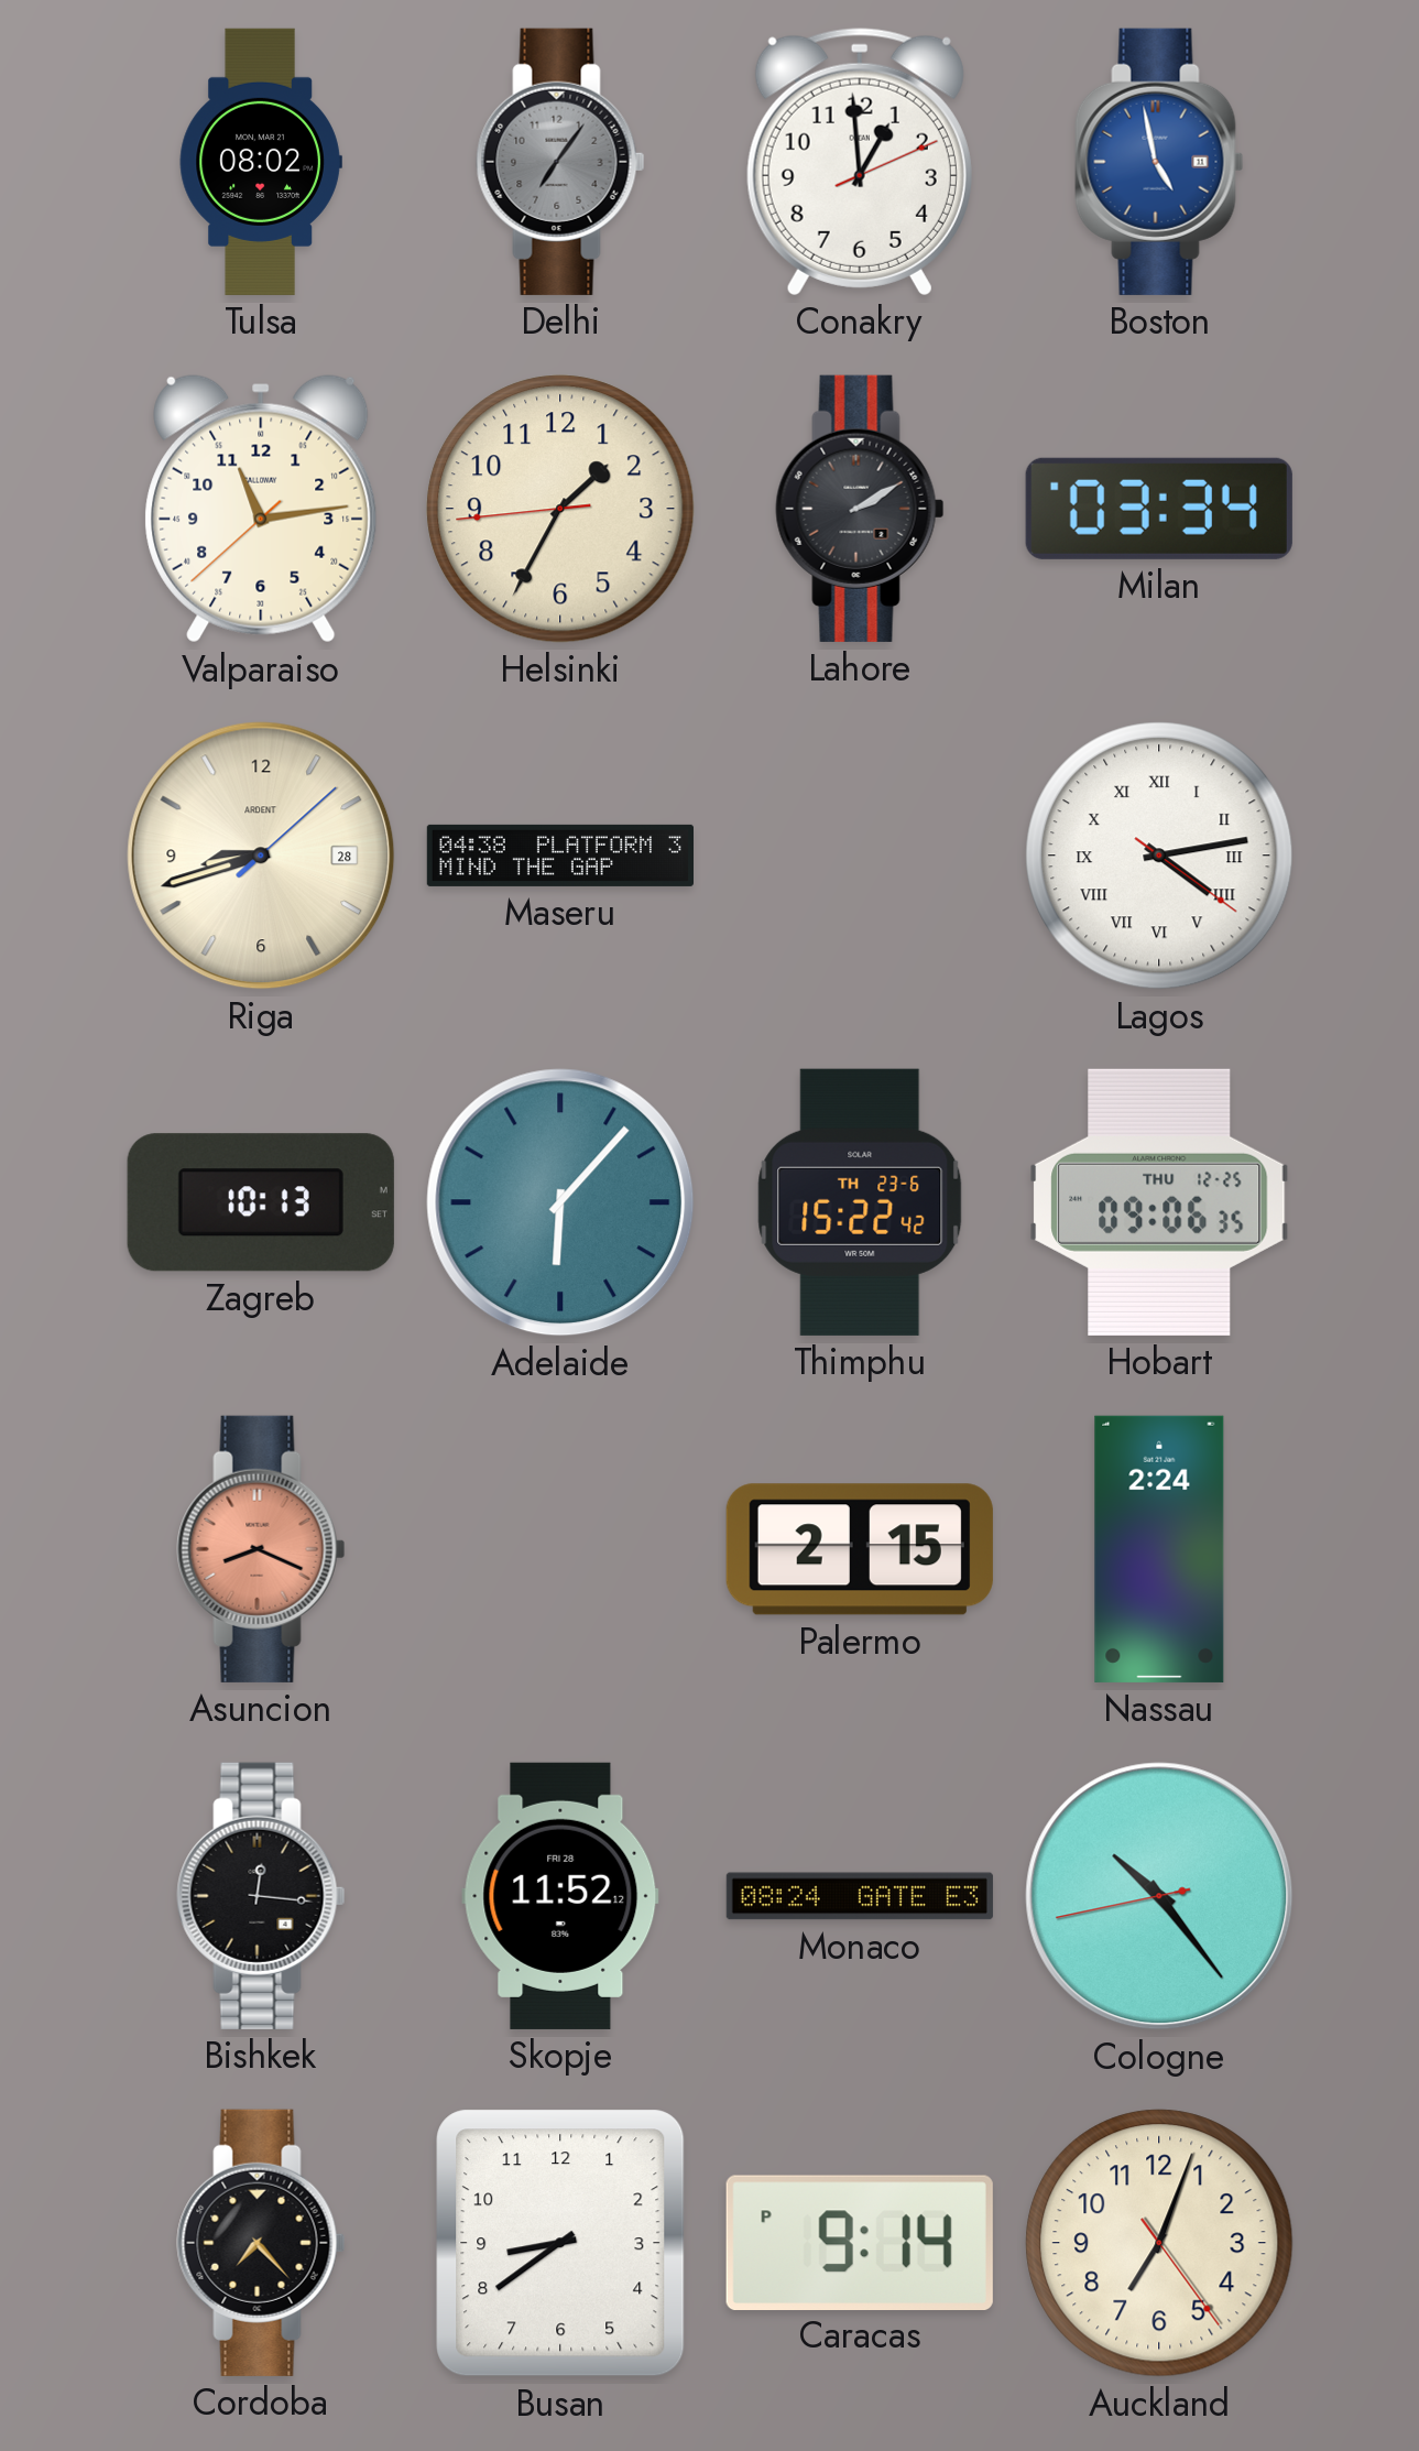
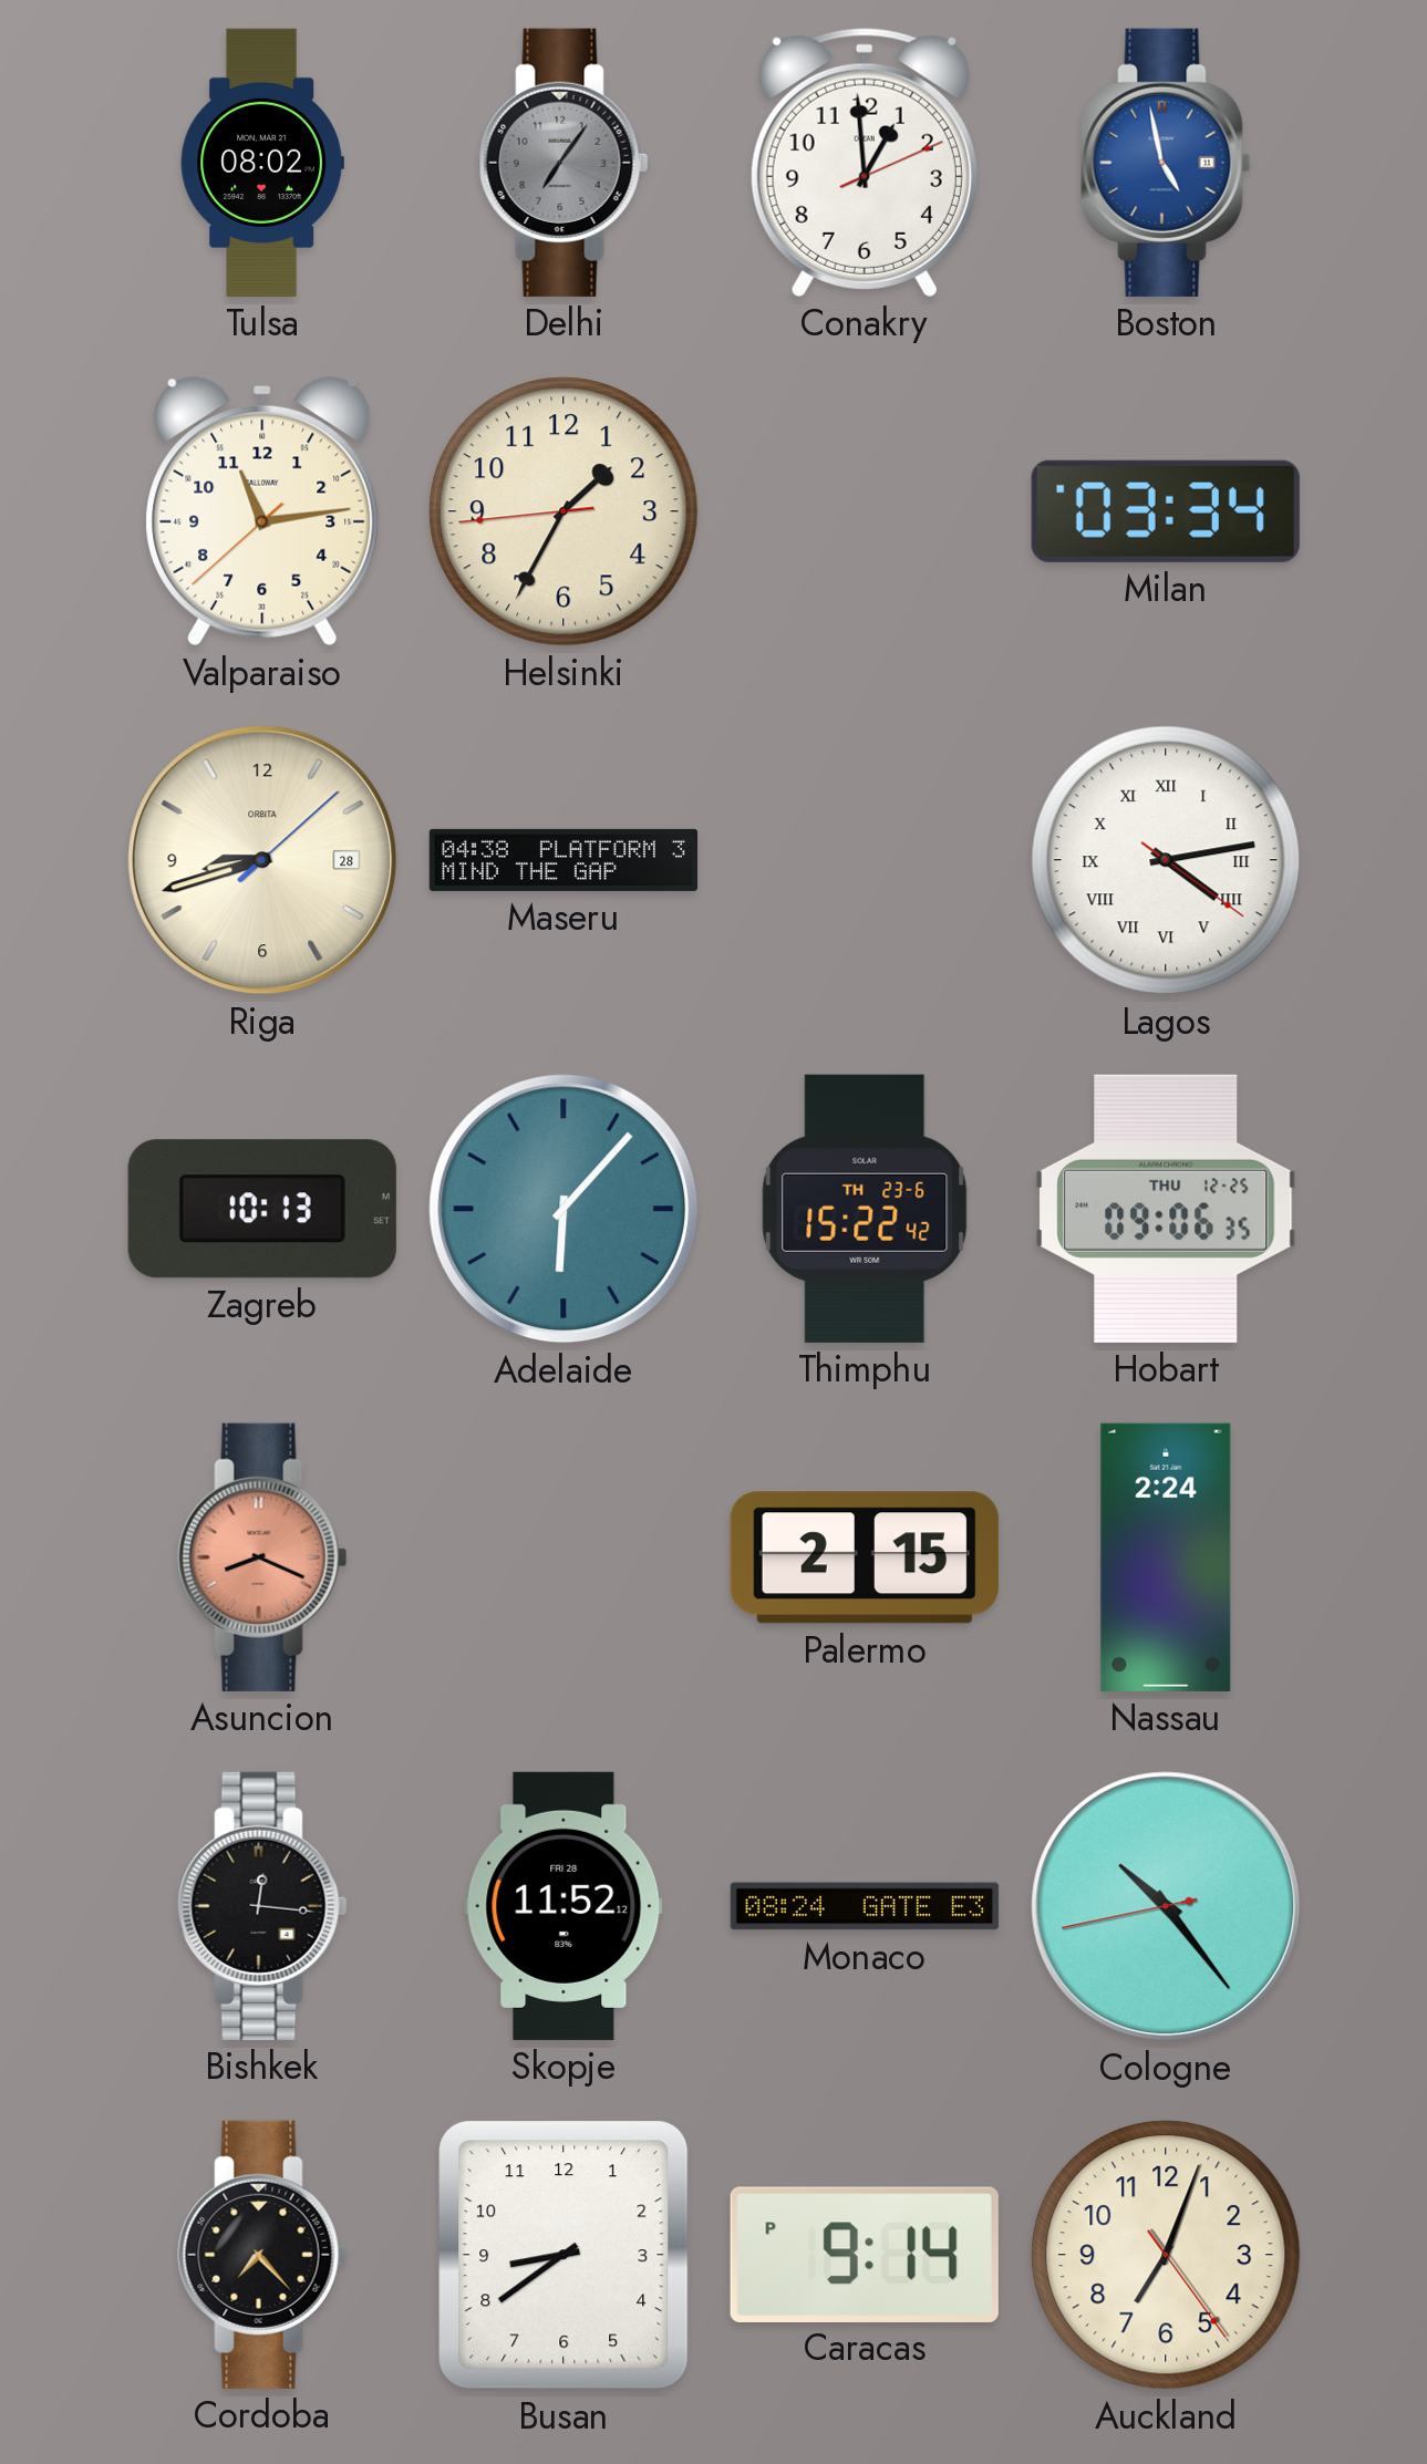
Lahore: 2:10 -> none
Riga brand: ARDENT -> ORBITA
